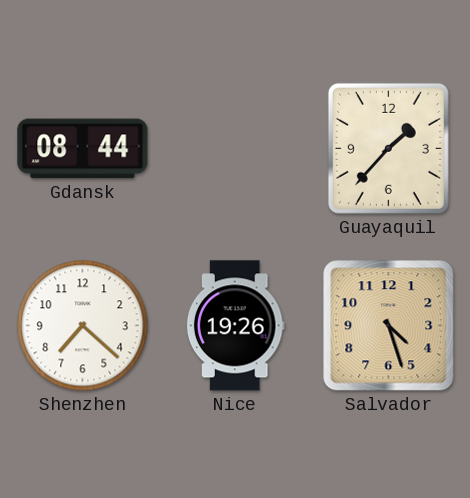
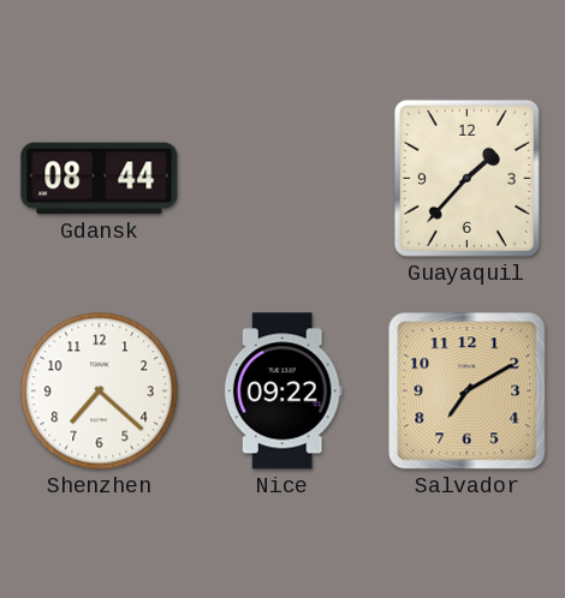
Nice: 19:26 -> 09:22
Salvador: 4:27 -> 7:10
